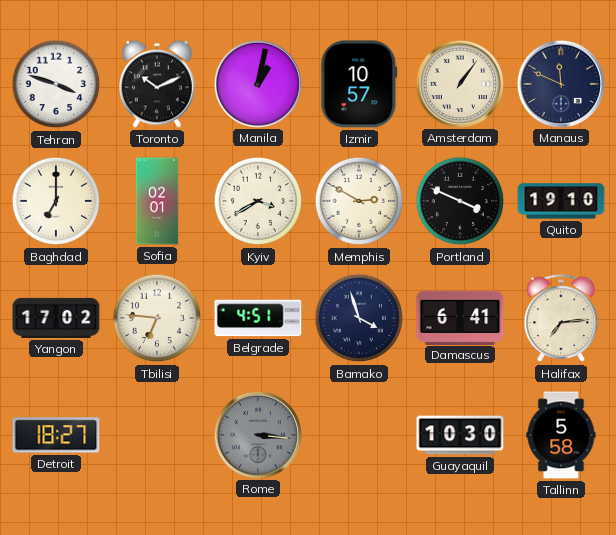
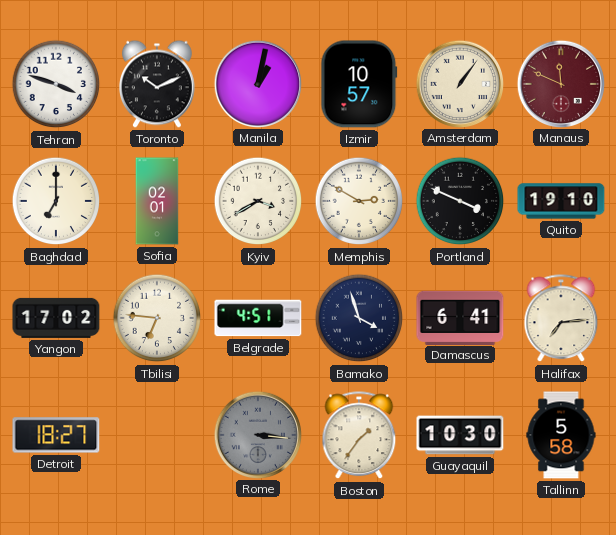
Manaus dial: navy -> burgundy
Boston: none -> 1:36
